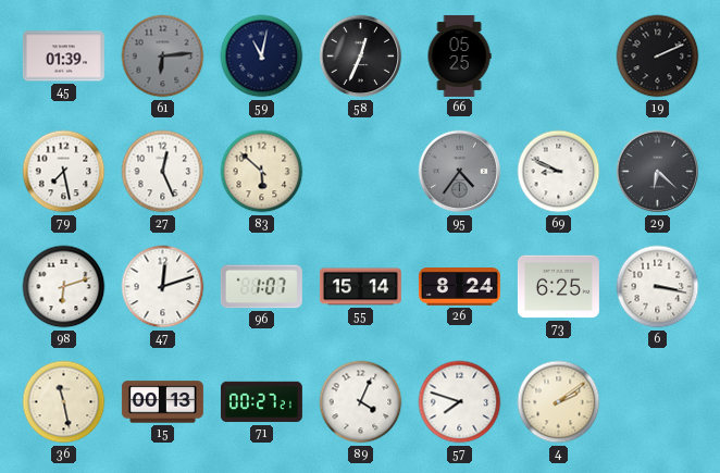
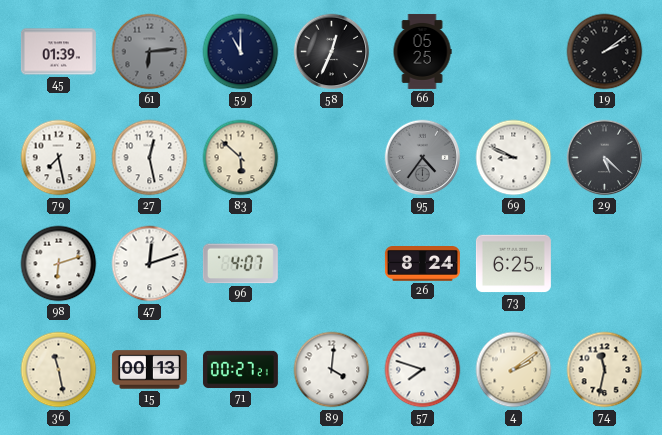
59: 11:02 -> 11:00
19: 2:11 -> 2:09
27: 12:26 -> 12:28
29: 6:22 -> 5:22
96: 1:07 -> 4:07
55: 15:14 -> none
6: 3:17 -> none
89: 4:04 -> 4:01
74: none -> 11:32
